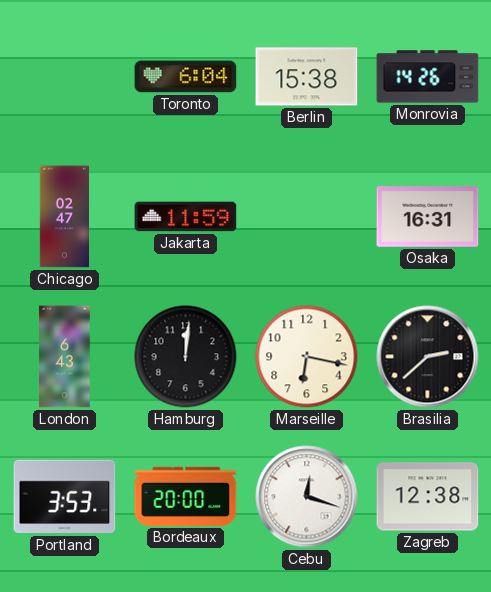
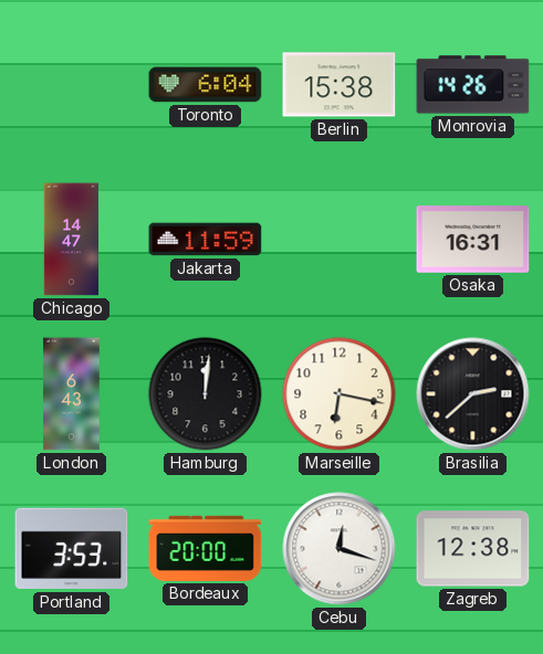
Chicago: 02:47 -> 14:47
